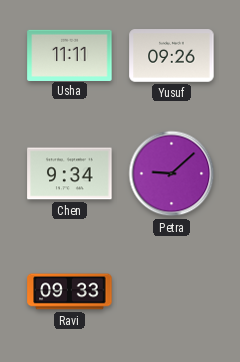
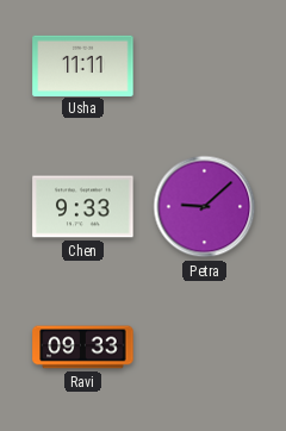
Yusuf: 09:26 -> none
Chen: 9:34 -> 9:33
